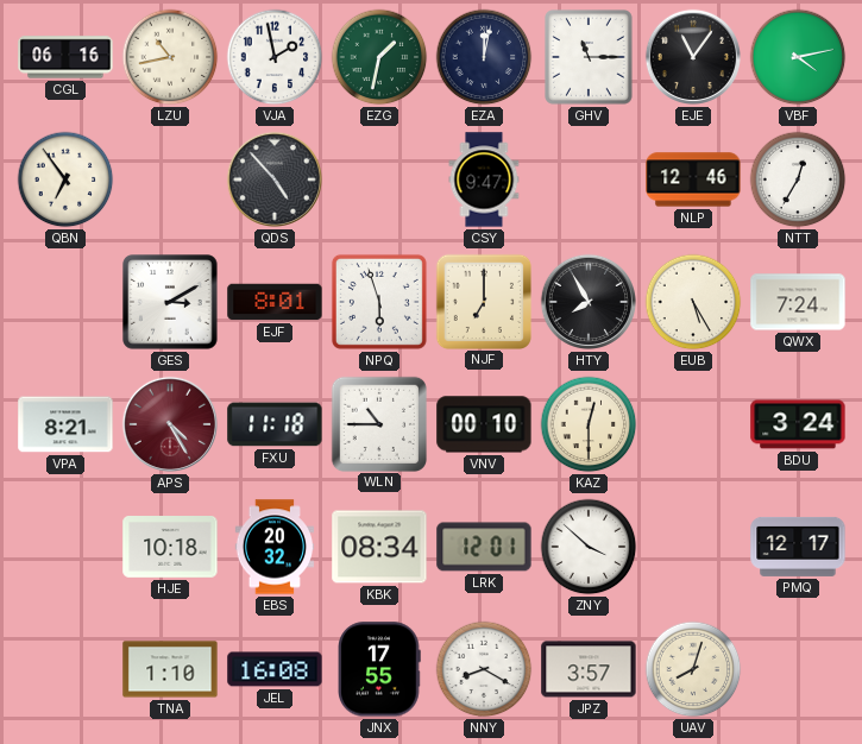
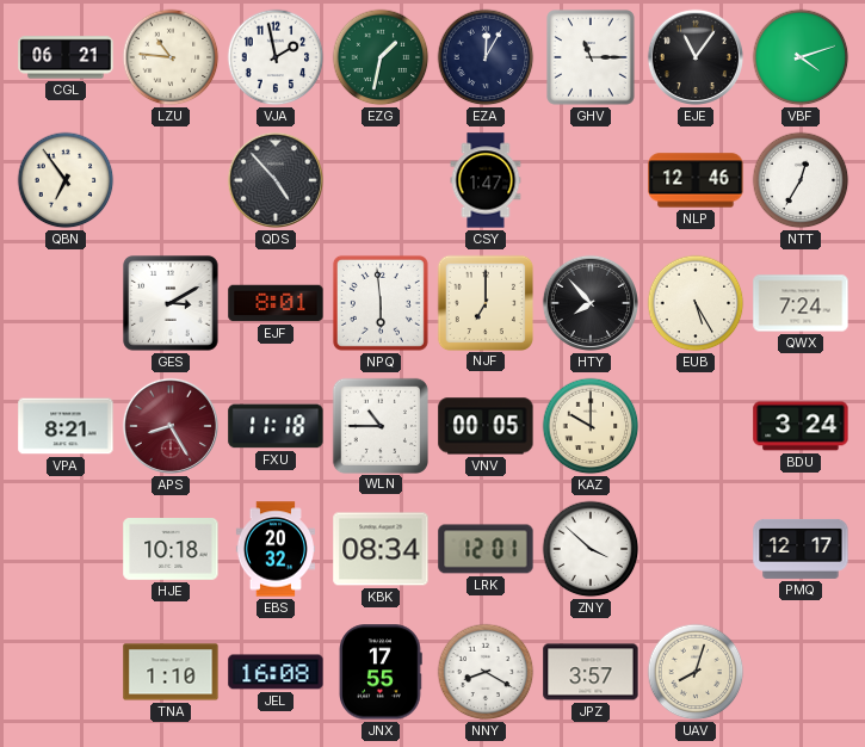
CGL: 06:16 -> 06:21
LZU: 10:43 -> 10:46
EZA: 12:02 -> 12:05
VBF: 4:13 -> 4:12
CSY: 9:47 -> 1:47
NPQ: 5:57 -> 5:59
HTY: 7:55 -> 7:53
APS: 4:25 -> 8:25
VNV: 00:10 -> 00:05
KAZ: 12:30 -> 10:00
